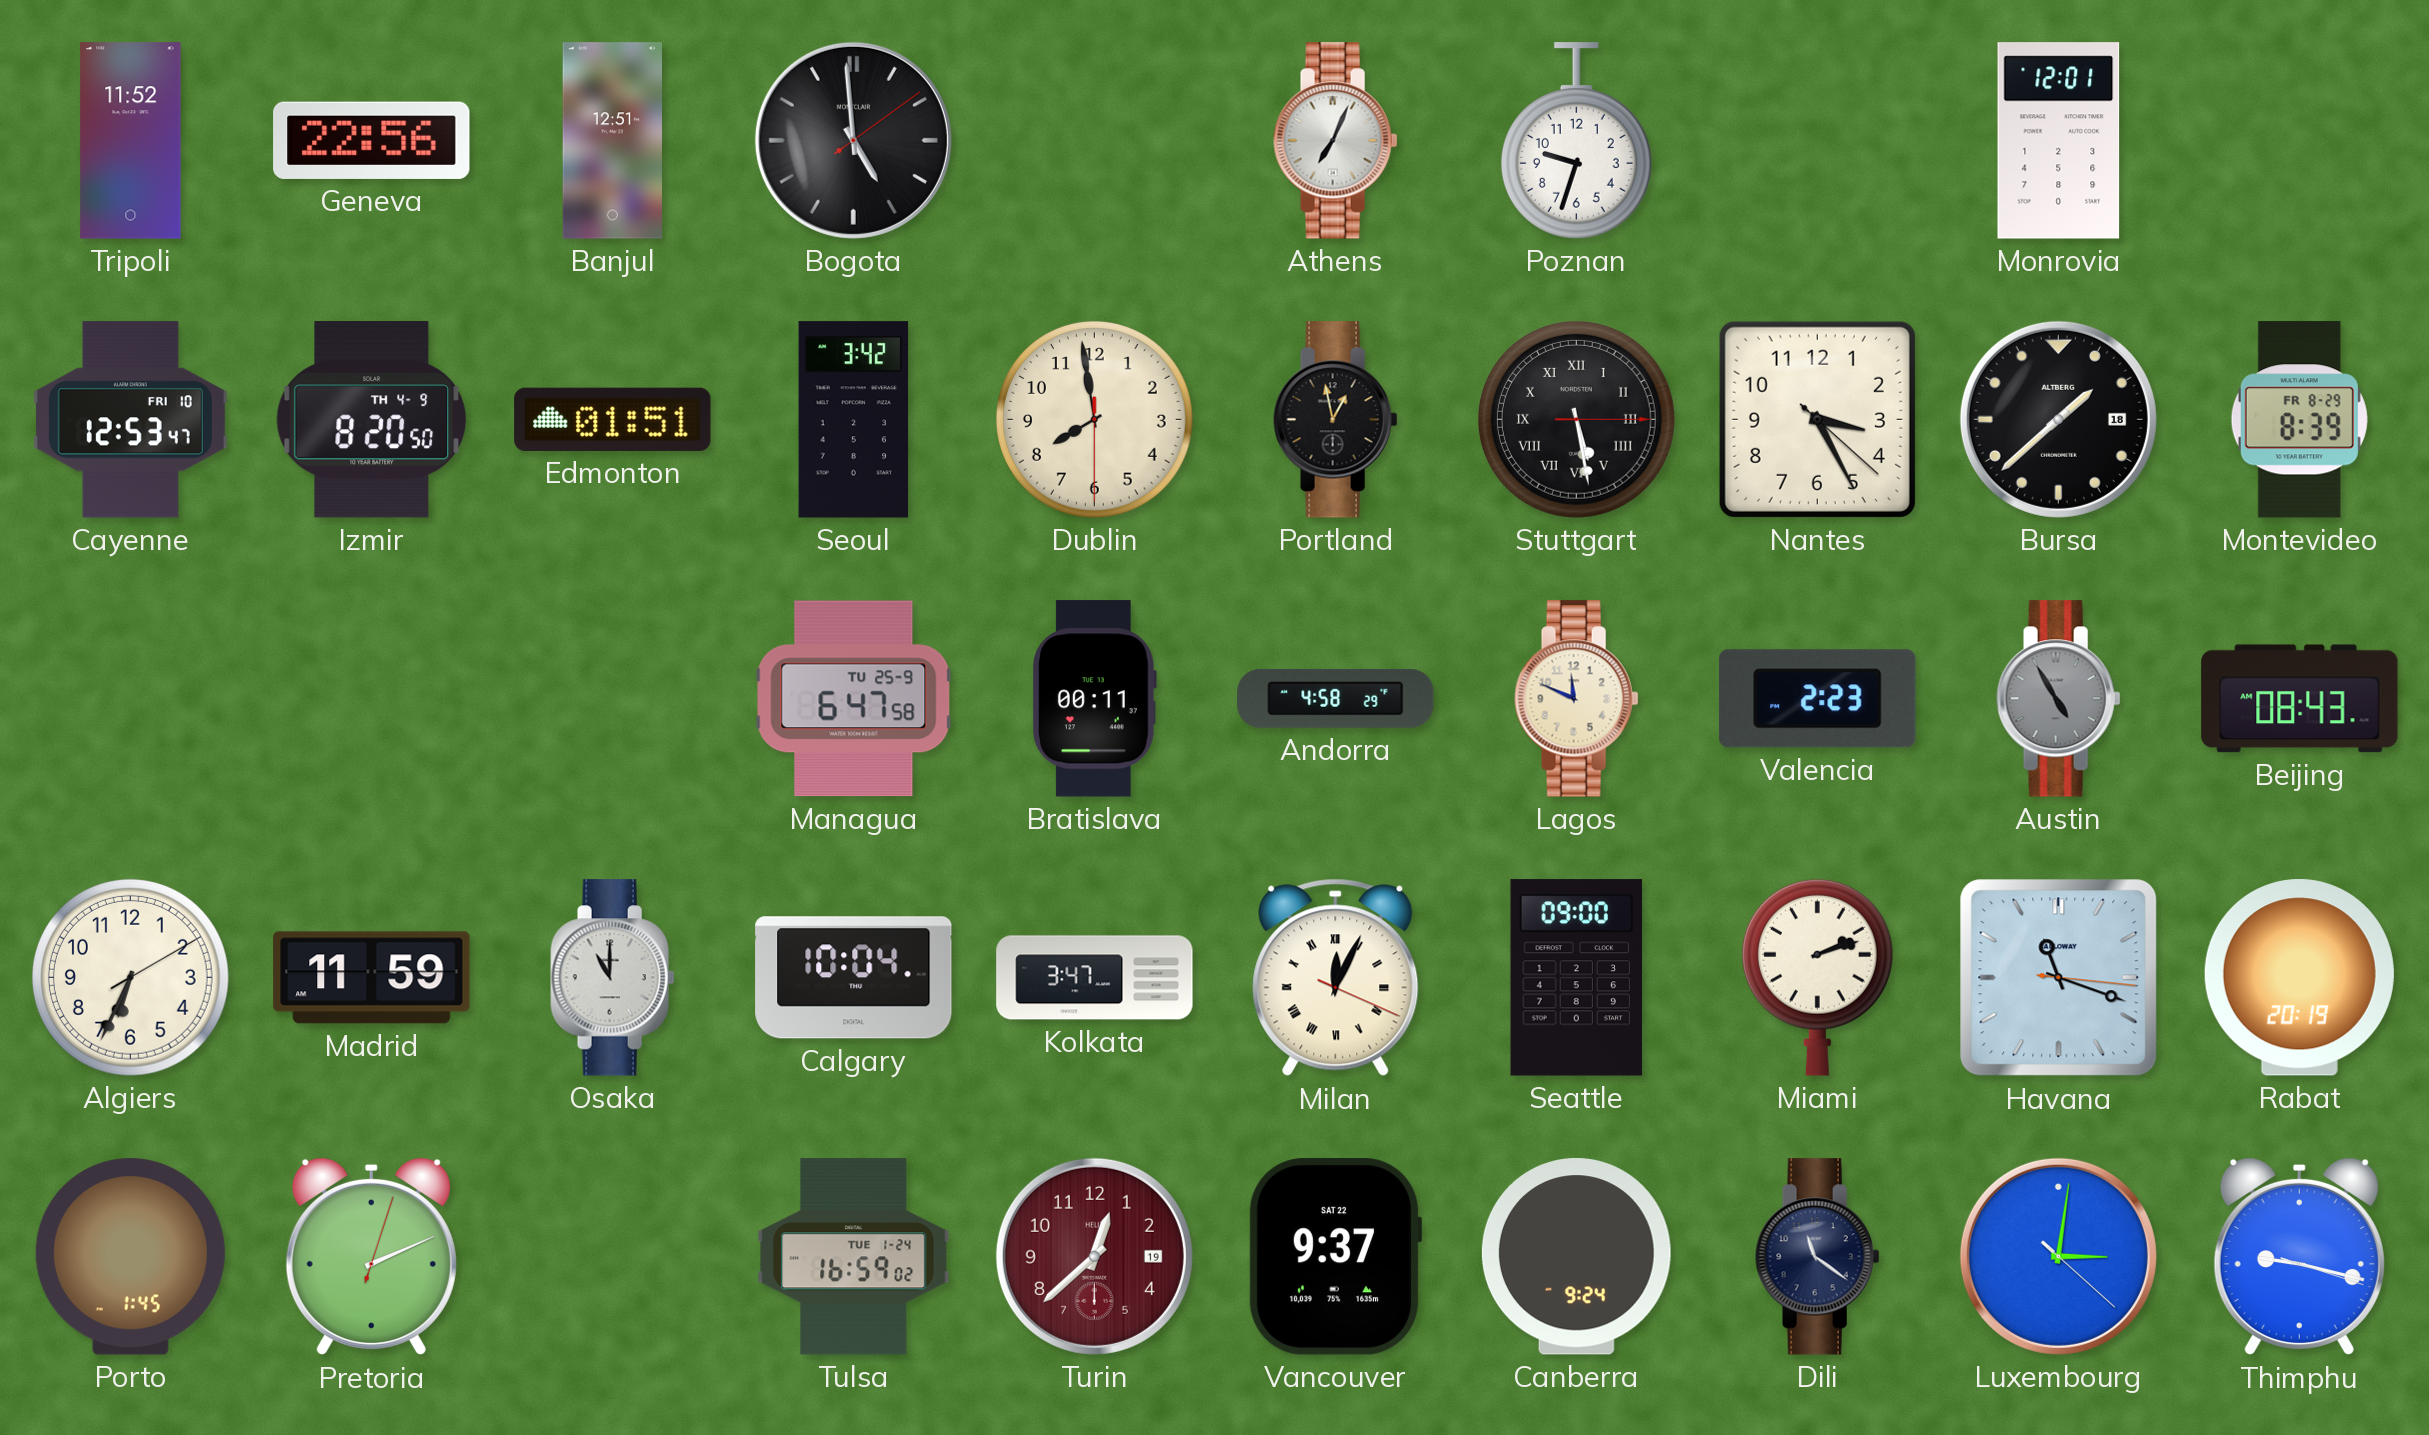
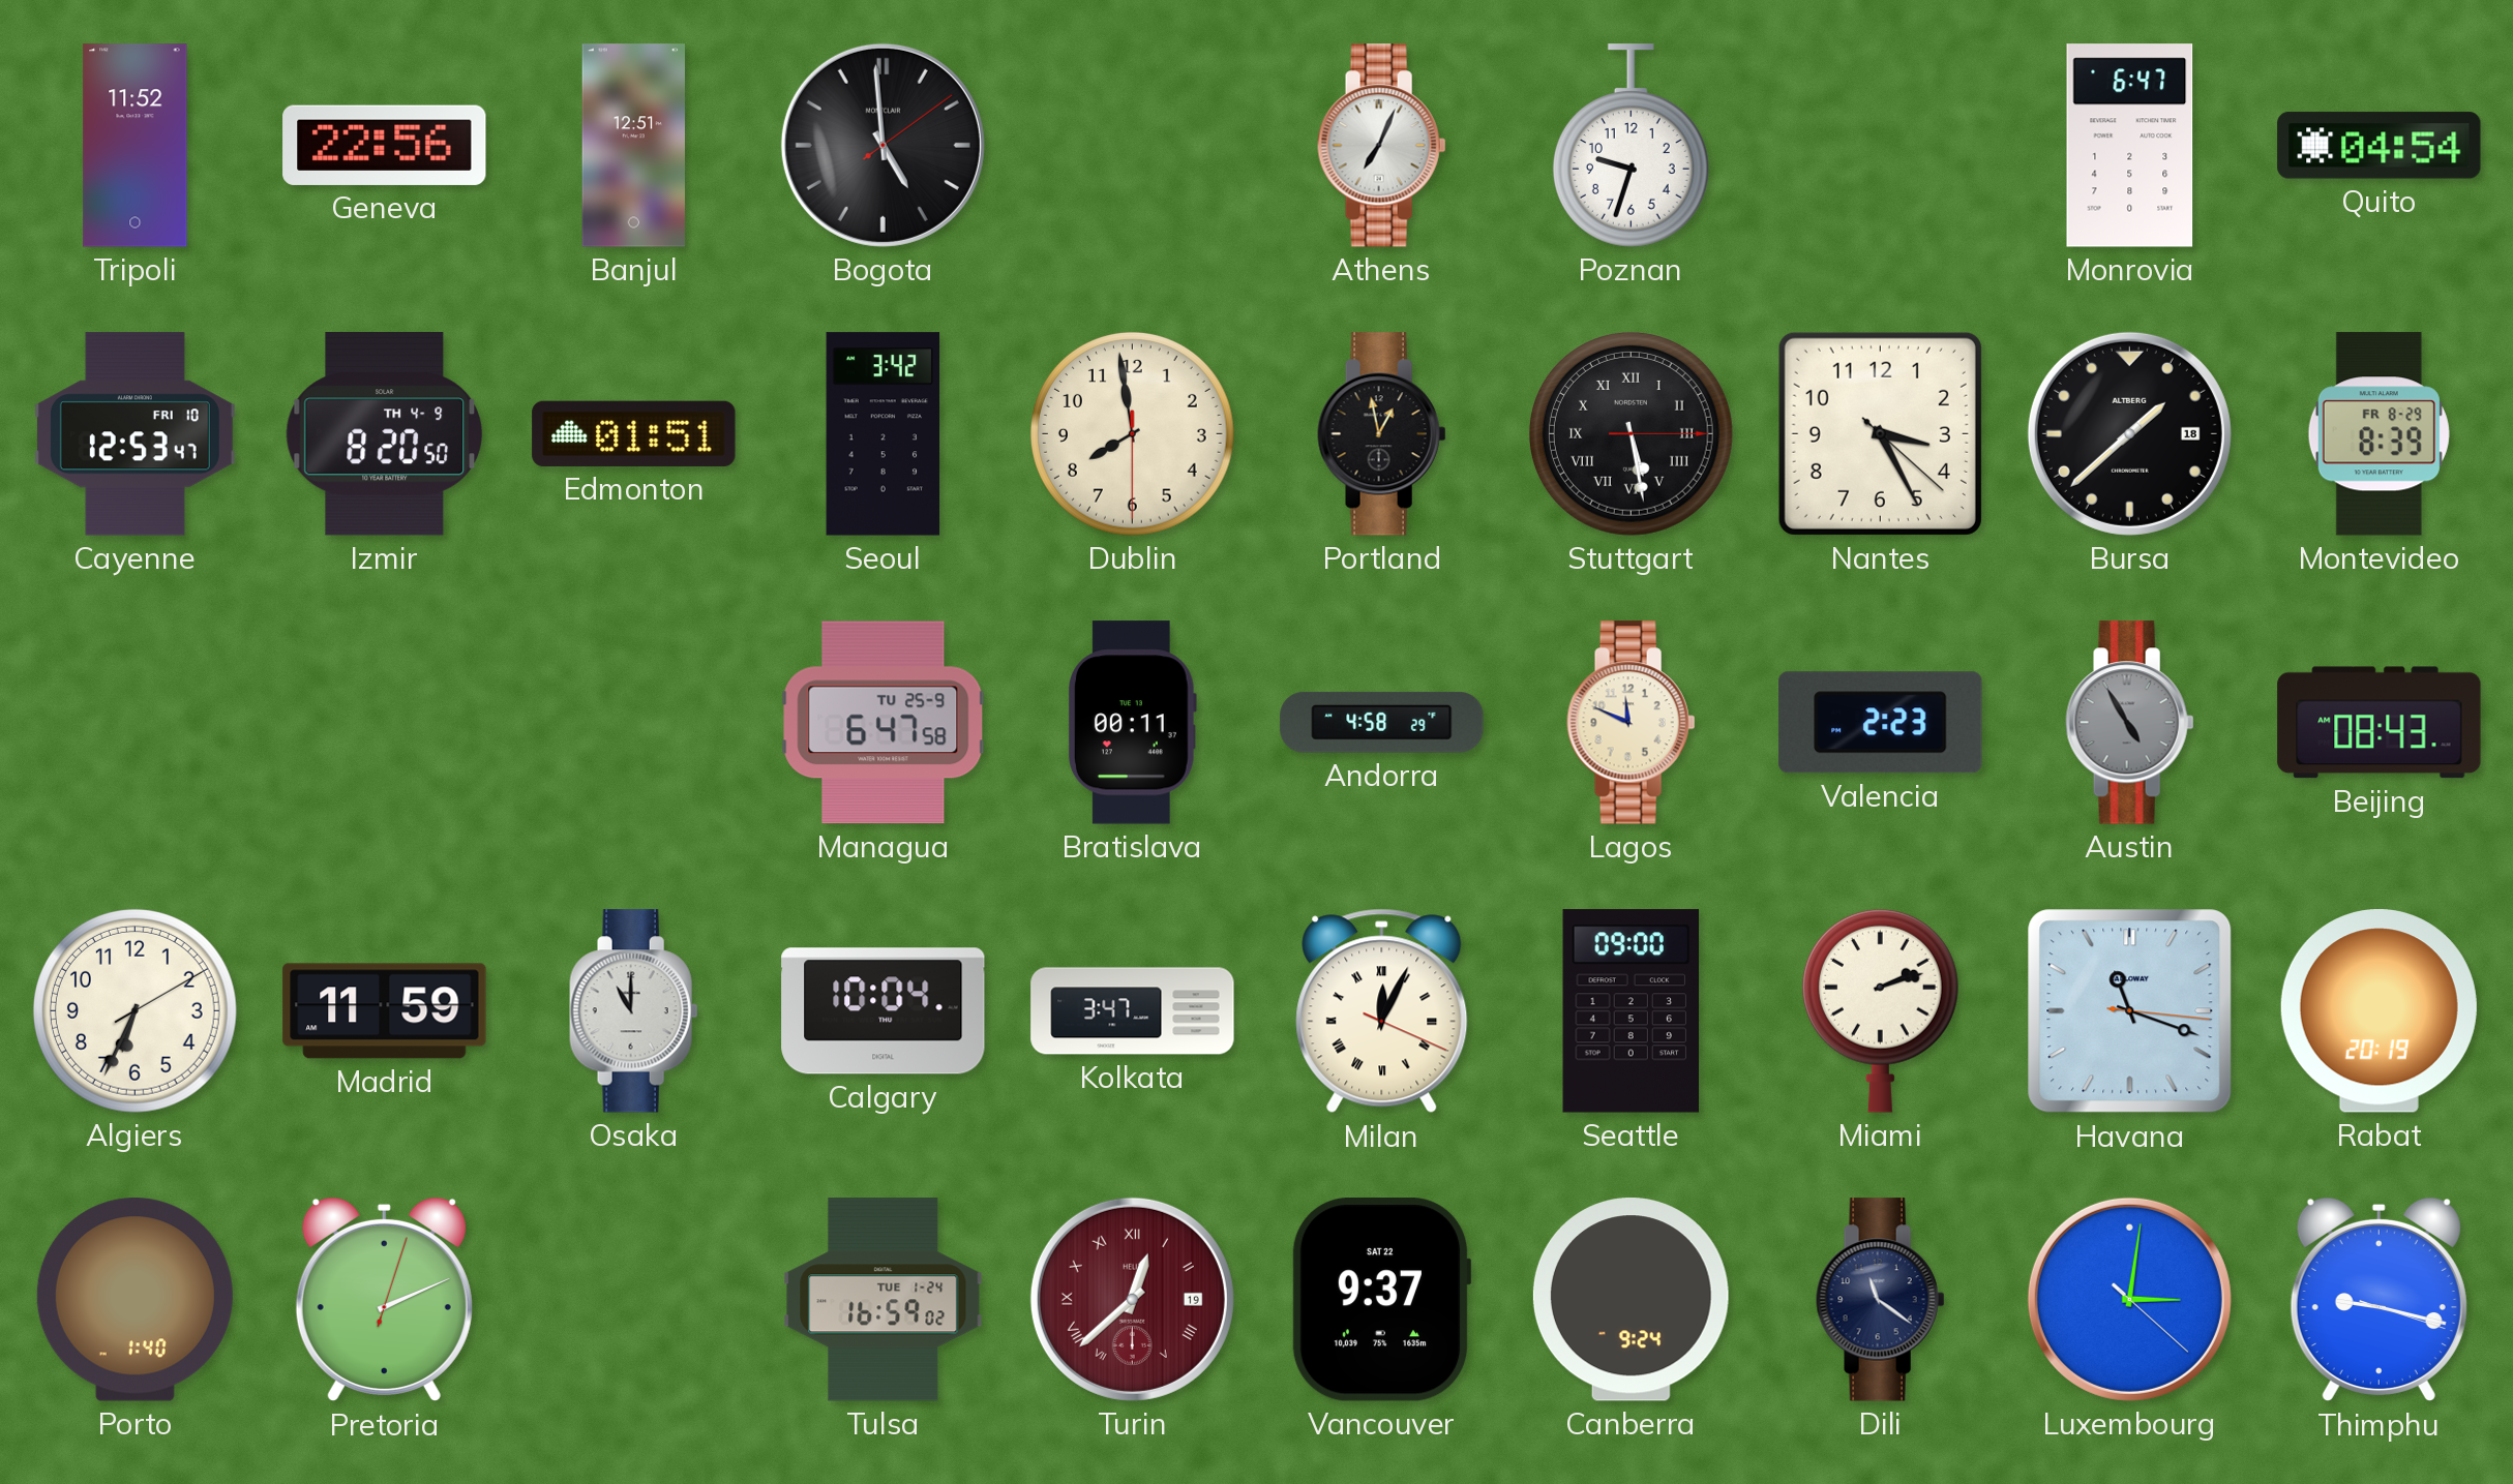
Monrovia: 12:01 -> 6:47
Quito: none -> 04:54
Porto: 1:45 -> 1:40
Turin numerals: Arabic -> Roman
